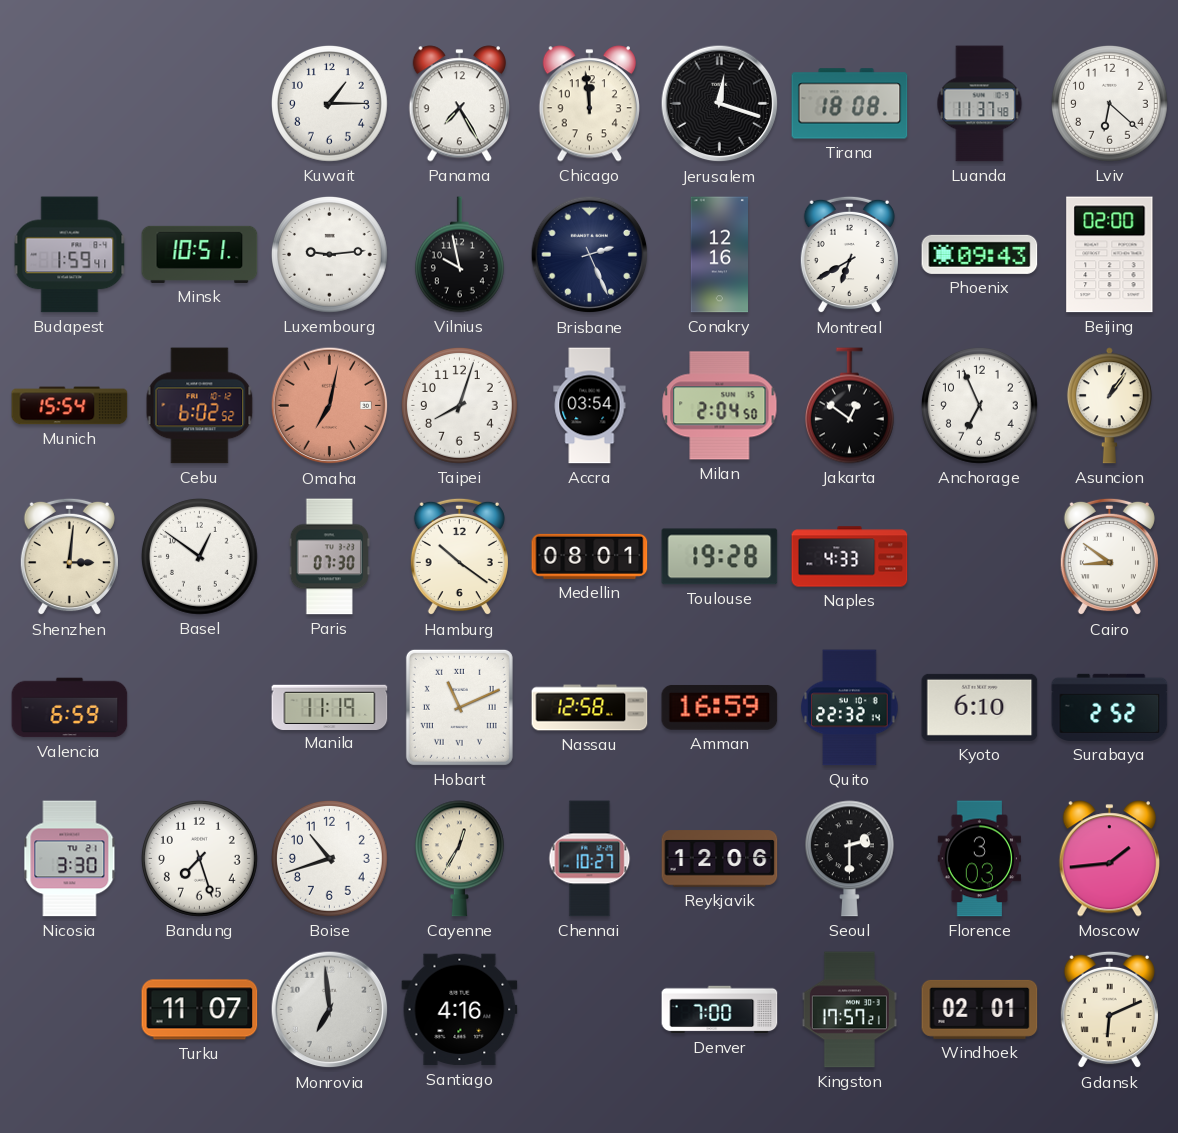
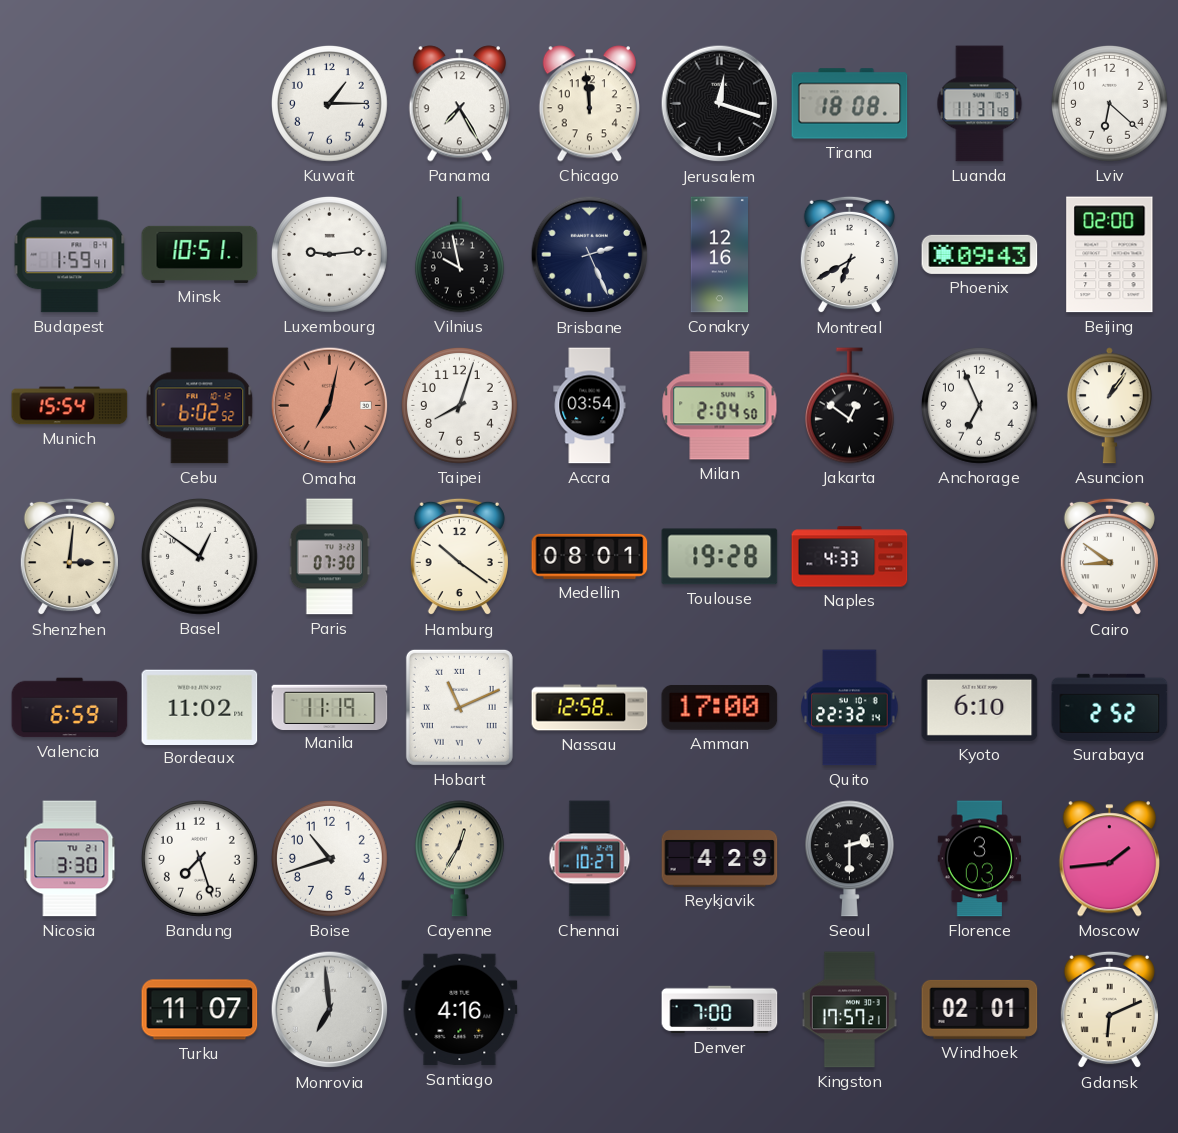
Bordeaux: none -> 11:02
Amman: 16:59 -> 17:00
Reykjavik: 12:06 -> 4:29
